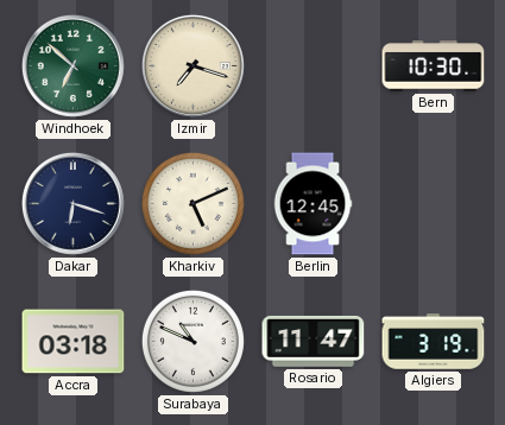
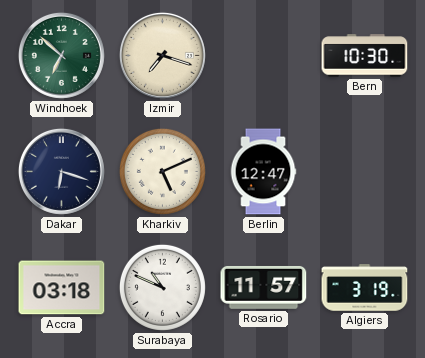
Berlin: 12:45 -> 12:47
Rosario: 11:47 -> 11:57
